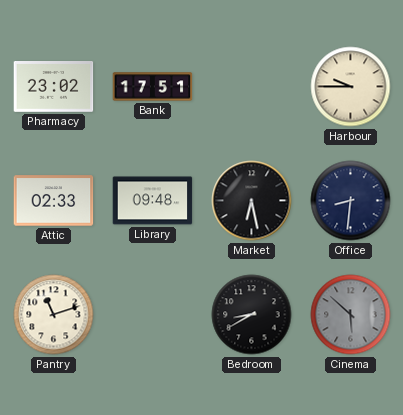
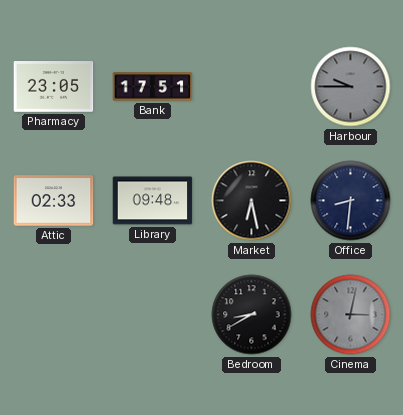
Pharmacy: 23:02 -> 23:05
Harbour dial: cream -> grey
Pantry: 11:12 -> none
Cinema: 5:52 -> 3:02
